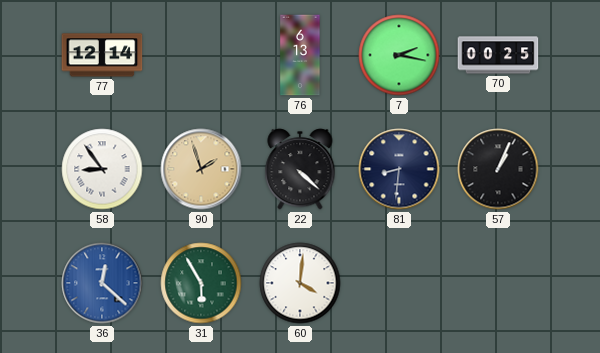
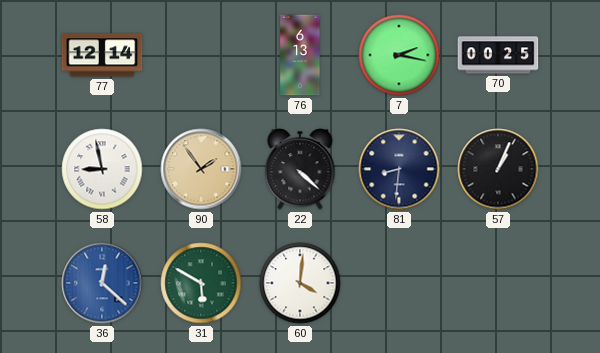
58: 8:54 -> 8:58
90: 1:57 -> 1:54
31: 5:55 -> 5:50
